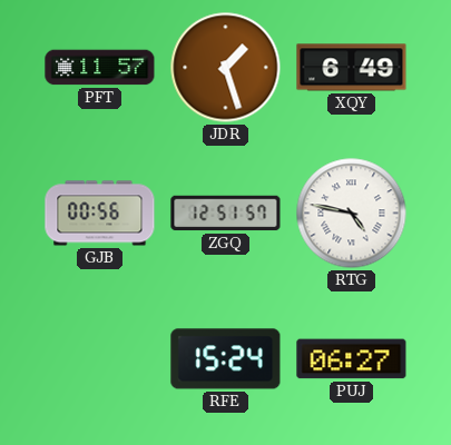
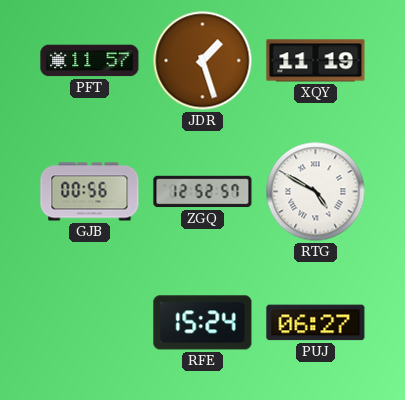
XQY: 6:49 -> 11:19
ZGQ: 12:51 -> 12:52
RTG: 4:47 -> 4:50
